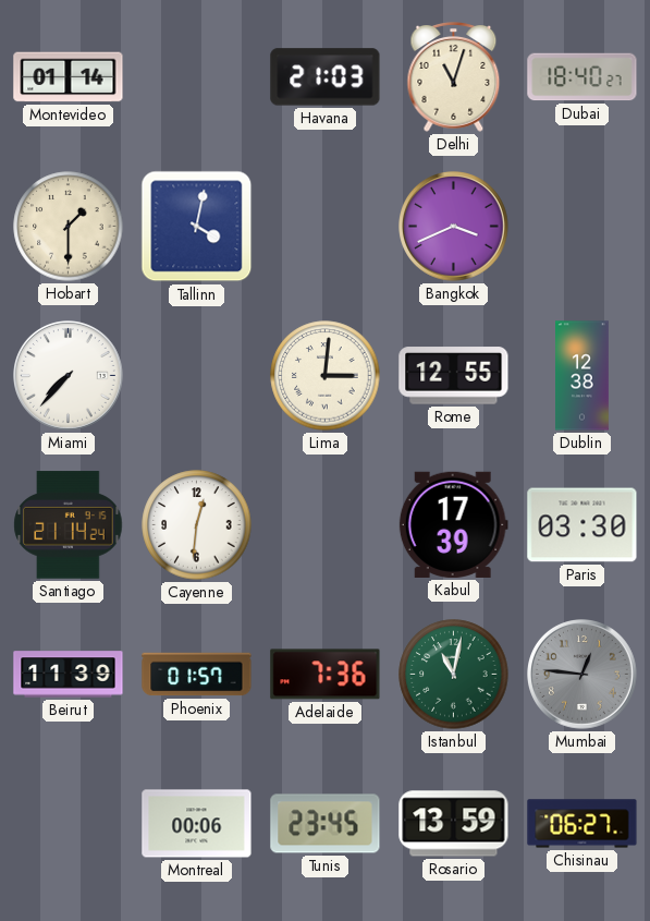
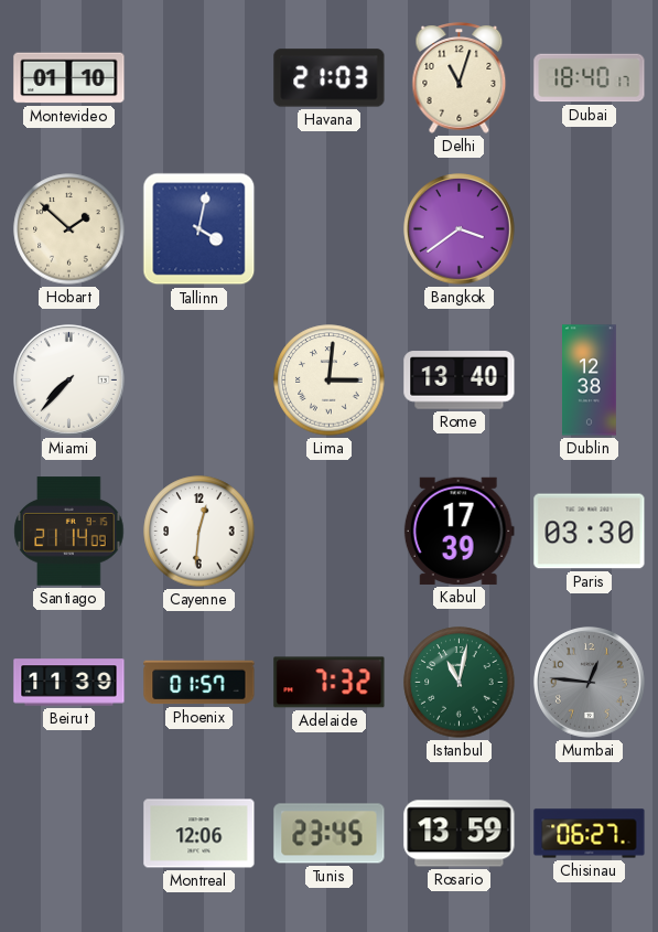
Montevideo: 01:14 -> 01:10
Dubai: 18:40:27 -> 18:40:17
Hobart: 1:30 -> 1:52
Bangkok: 3:41 -> 3:39
Rome: 12:55 -> 13:40
Santiago: 21:14:24 -> 21:14:09
Adelaide: 7:36 -> 7:32
Montreal: 00:06 -> 12:06
